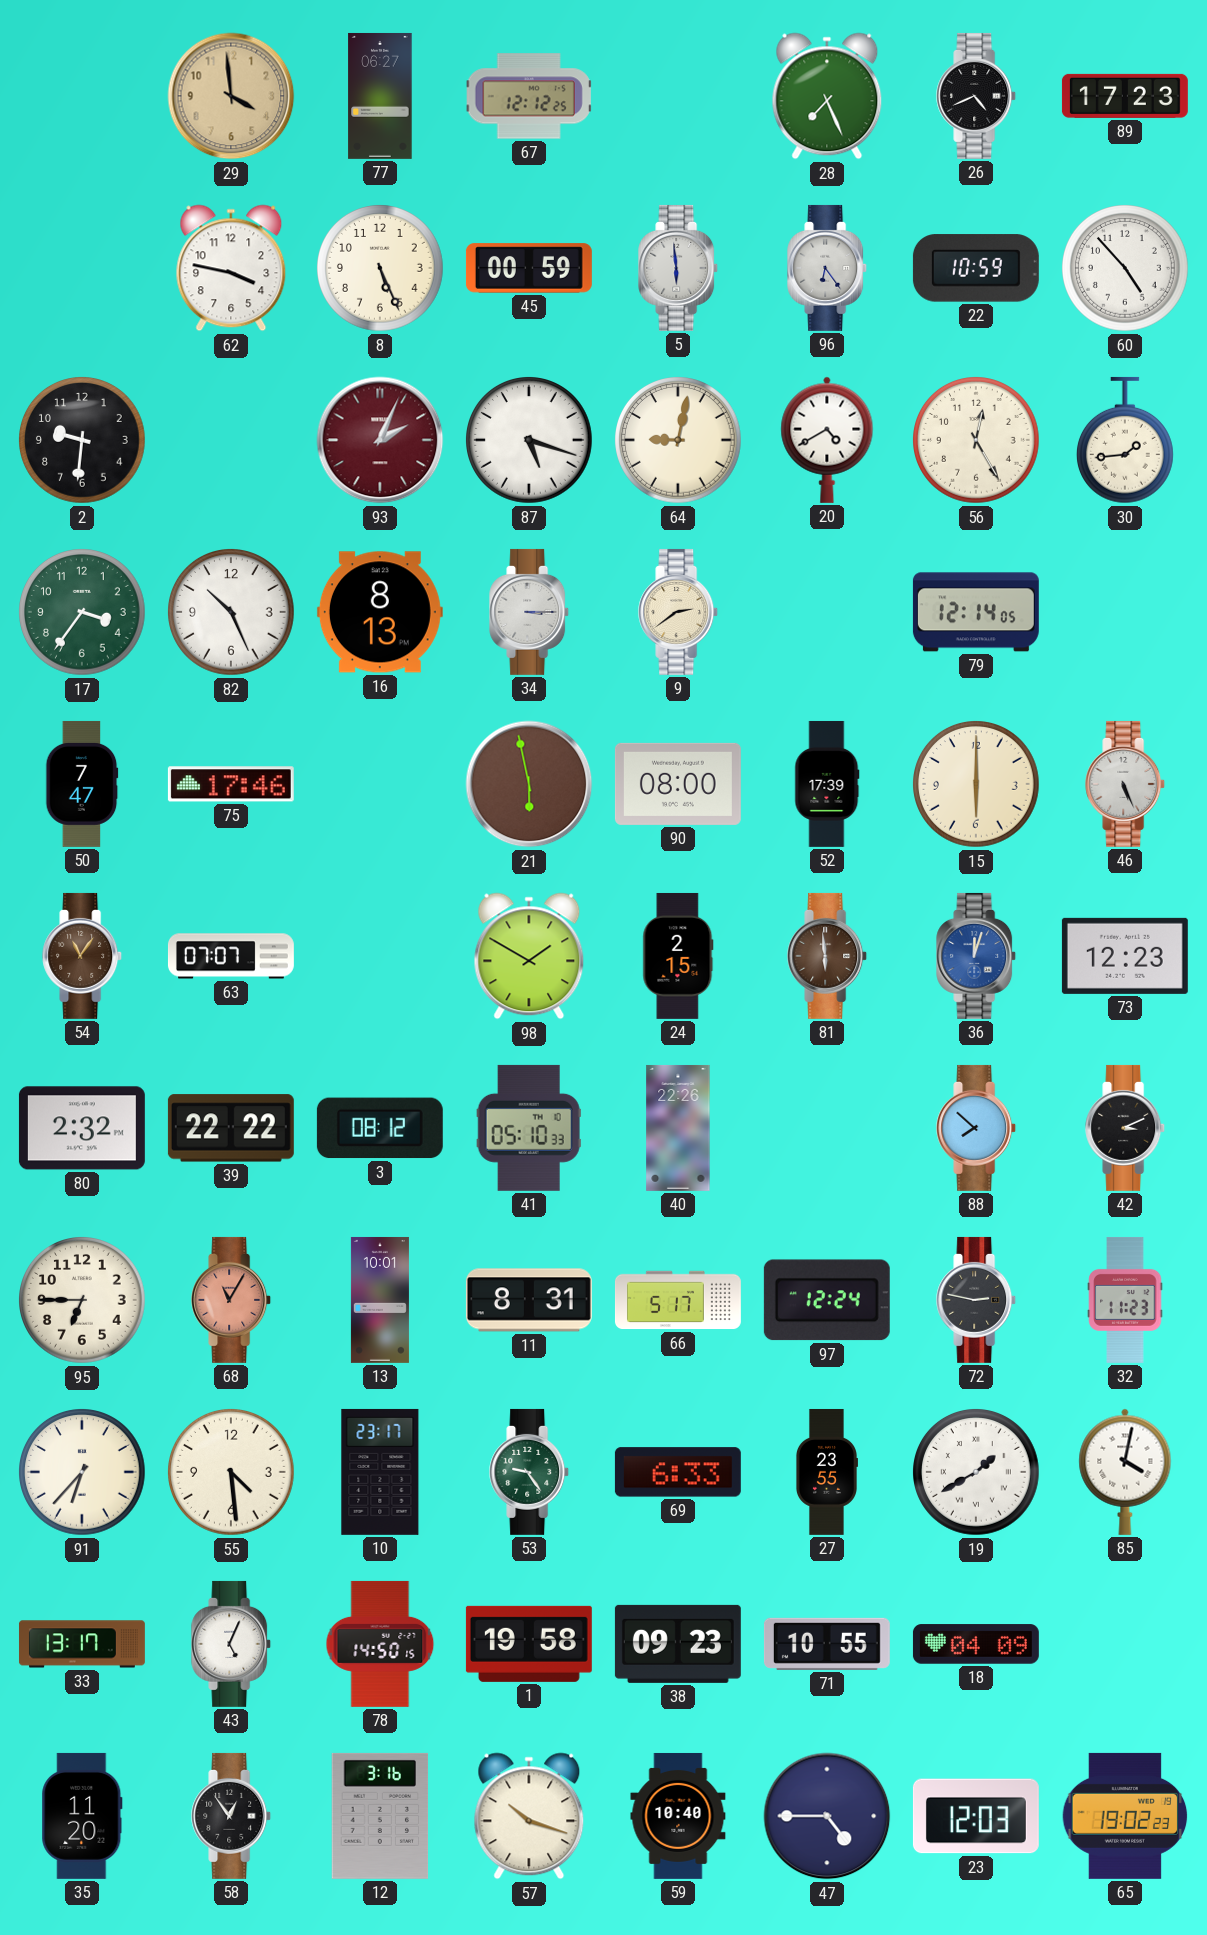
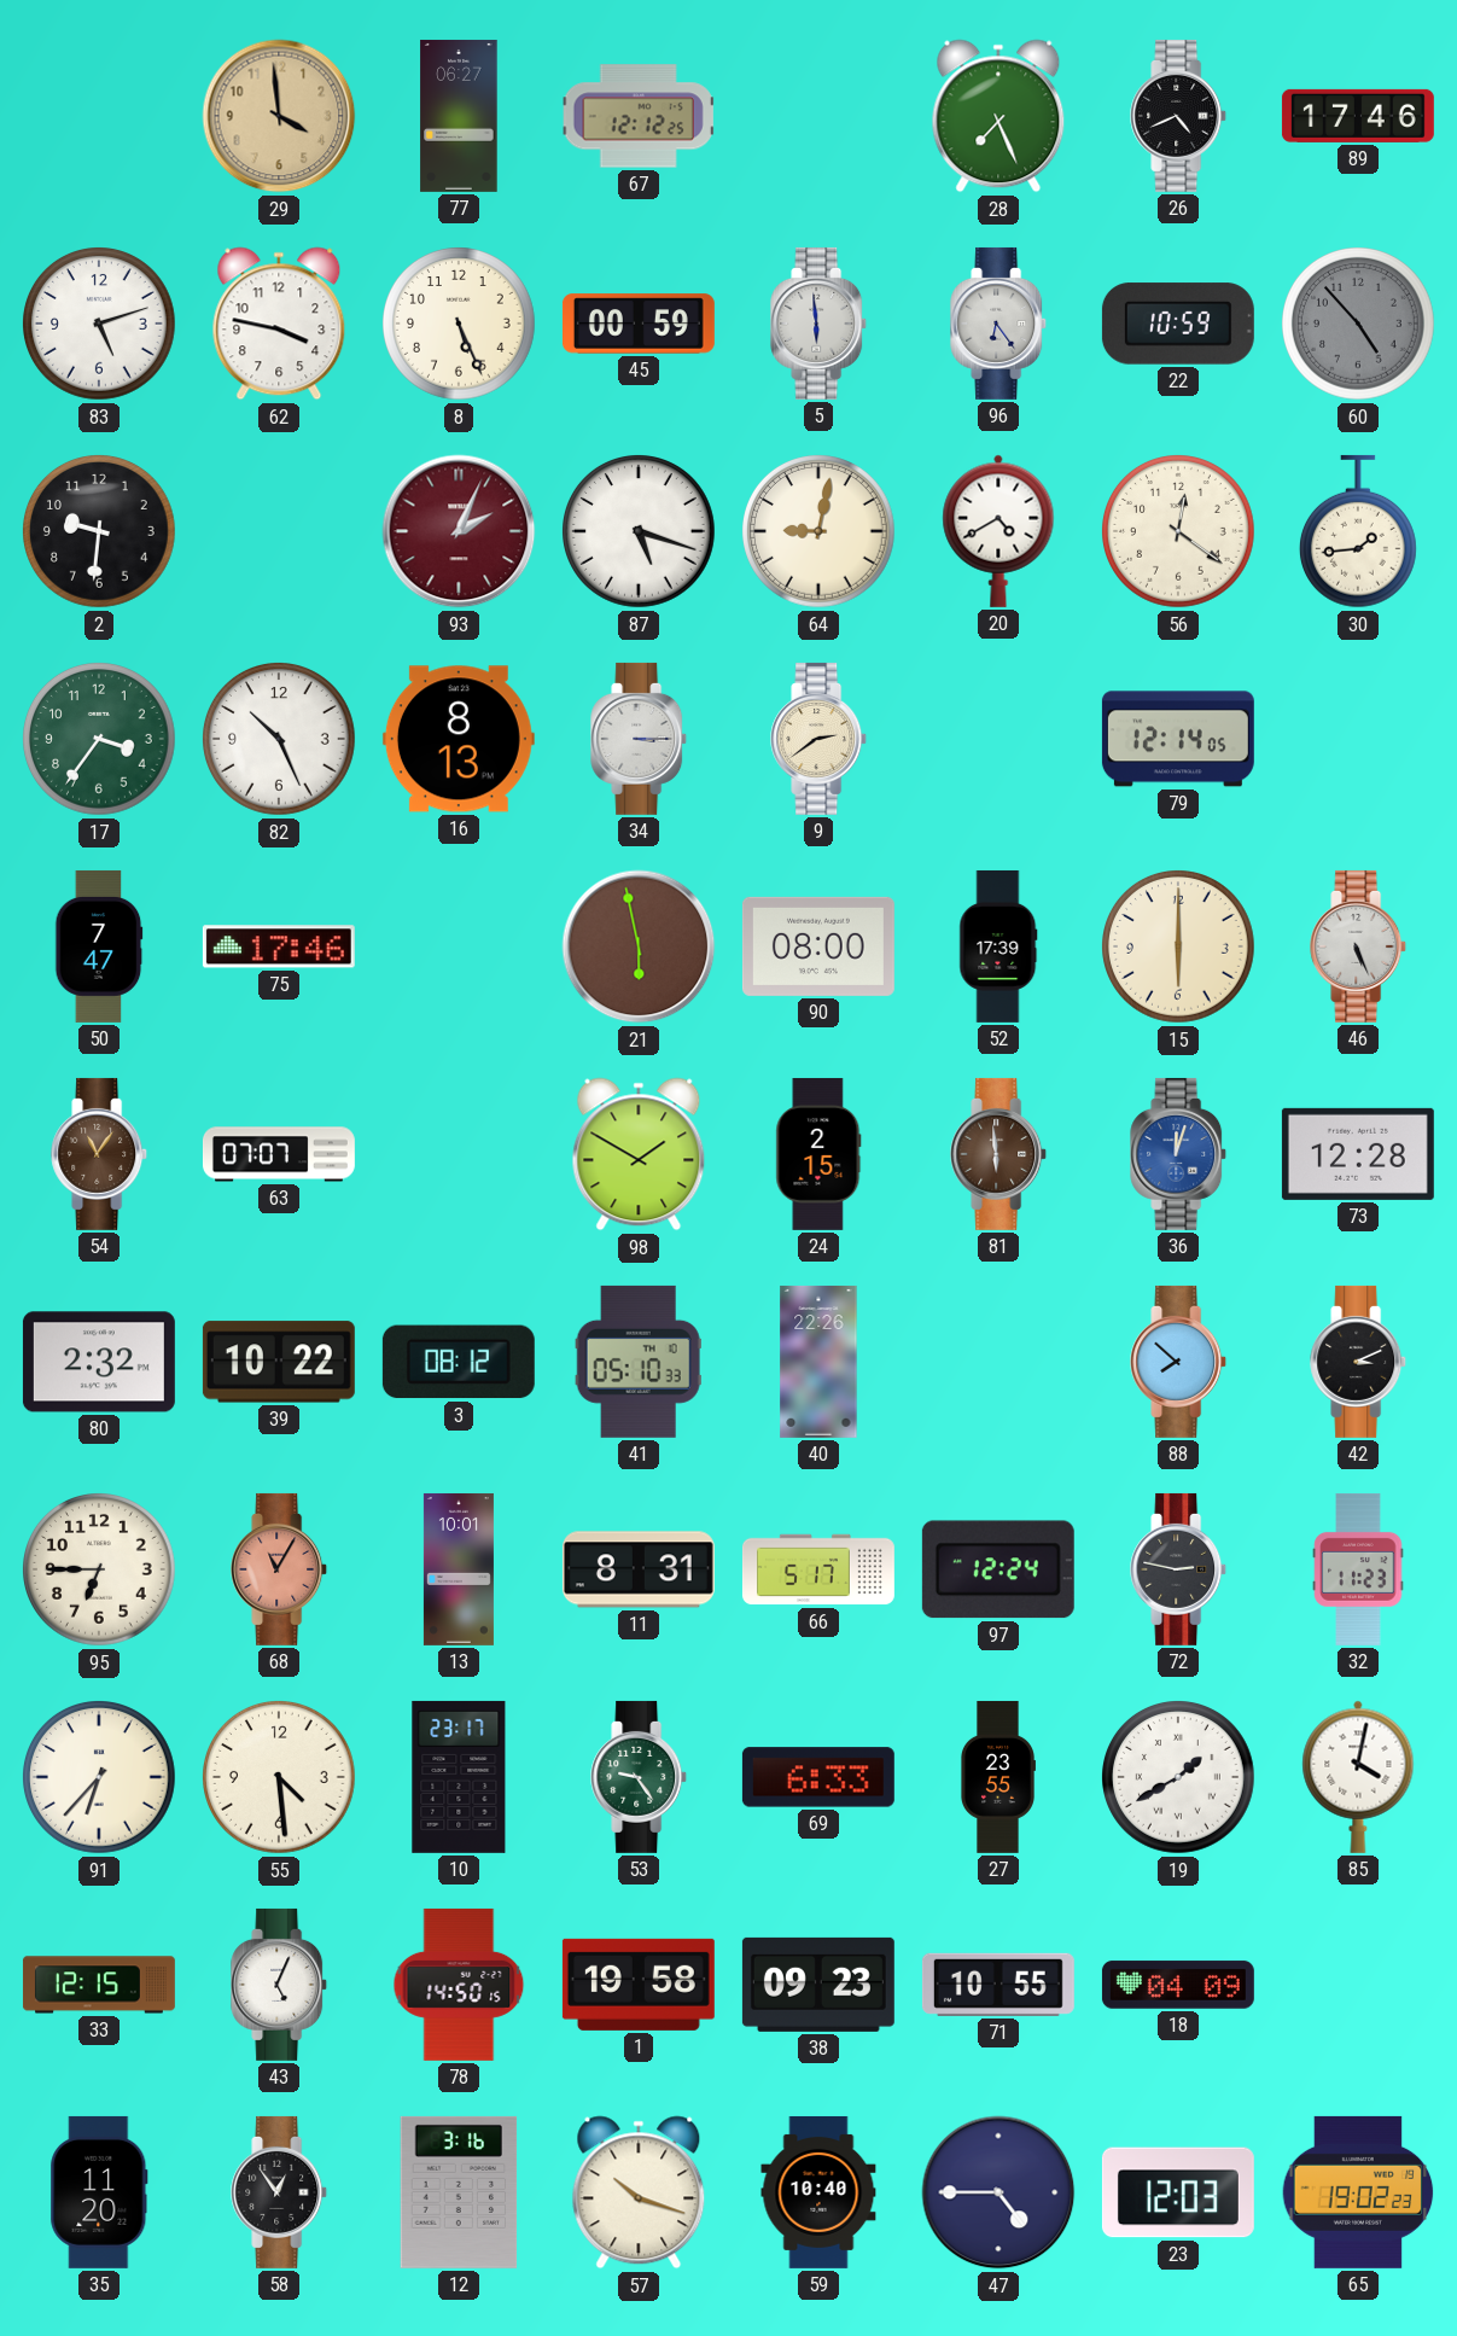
89: 17:23 -> 17:46
83: none -> 5:12
60 dial: white -> grey
56: 12:25 -> 12:21
73: 12:23 -> 12:28
39: 22:22 -> 10:22
33: 13:17 -> 12:15
